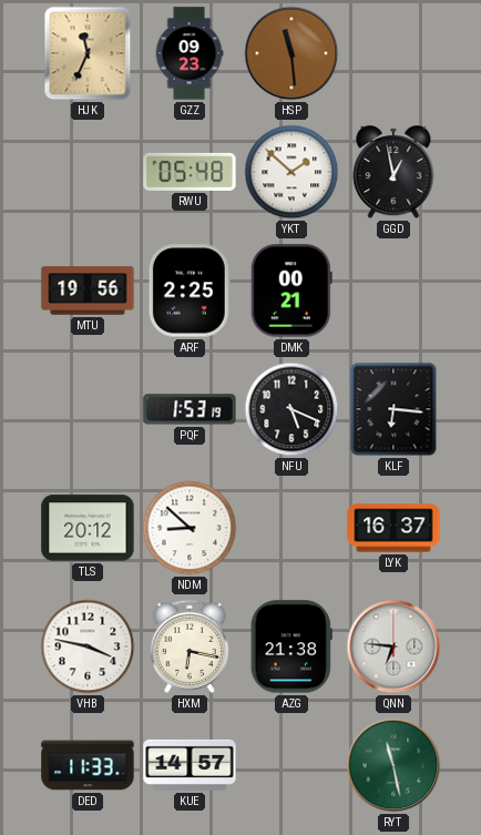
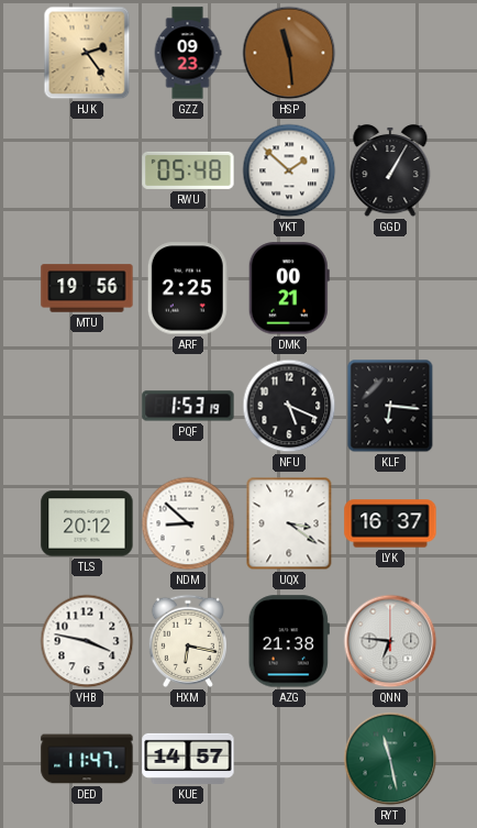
HJK: 11:34 -> 2:24
GGD: 12:58 -> 1:05
UQX: none -> 3:21
DED: 11:33 -> 11:47
